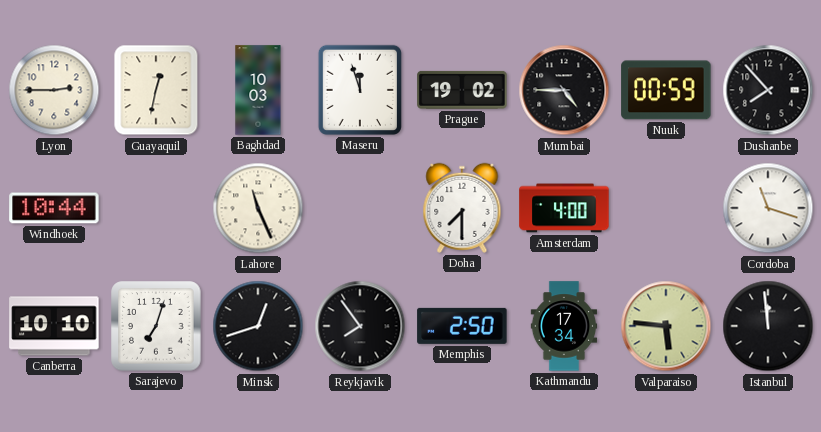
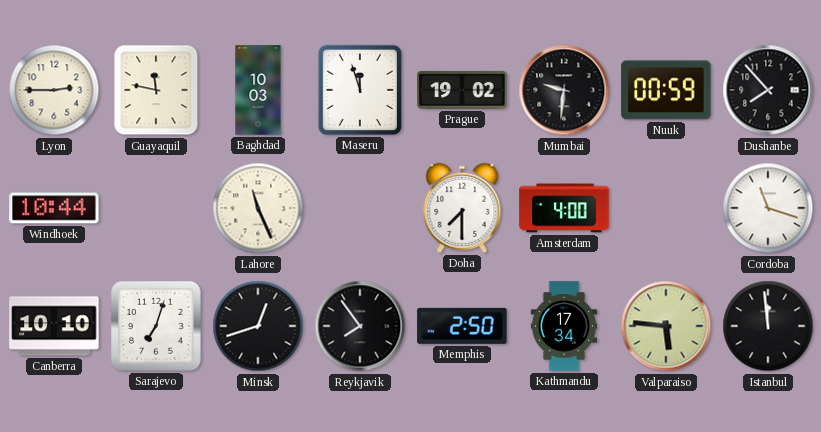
Guayaquil: 12:32 -> 11:47
Mumbai: 4:45 -> 9:31
